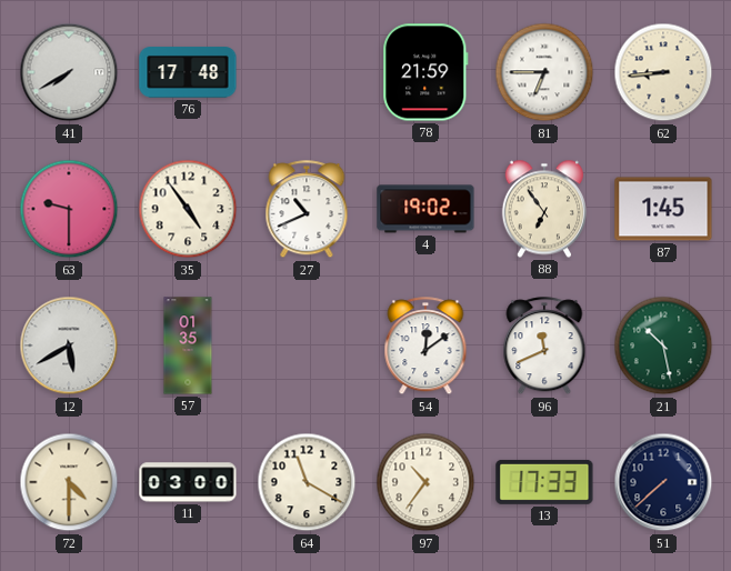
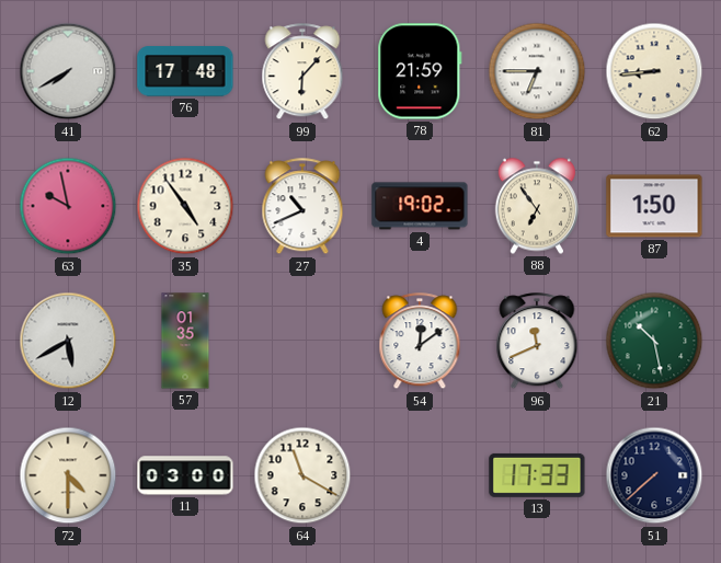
99: none -> 6:07
63: 9:30 -> 9:58
87: 1:45 -> 1:50
97: 10:36 -> none
